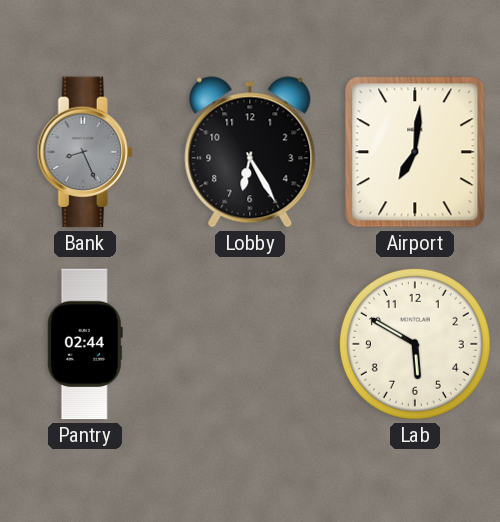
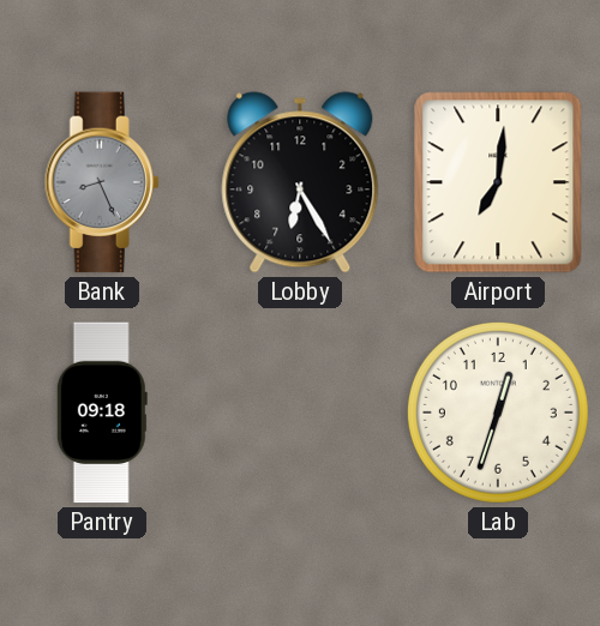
Pantry: 02:44 -> 09:18
Lab: 5:50 -> 12:33
